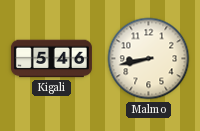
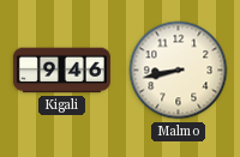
Kigali: 5:46 -> 9:46
